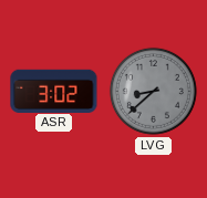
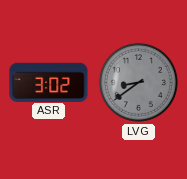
LVG: 8:38 -> 8:39
